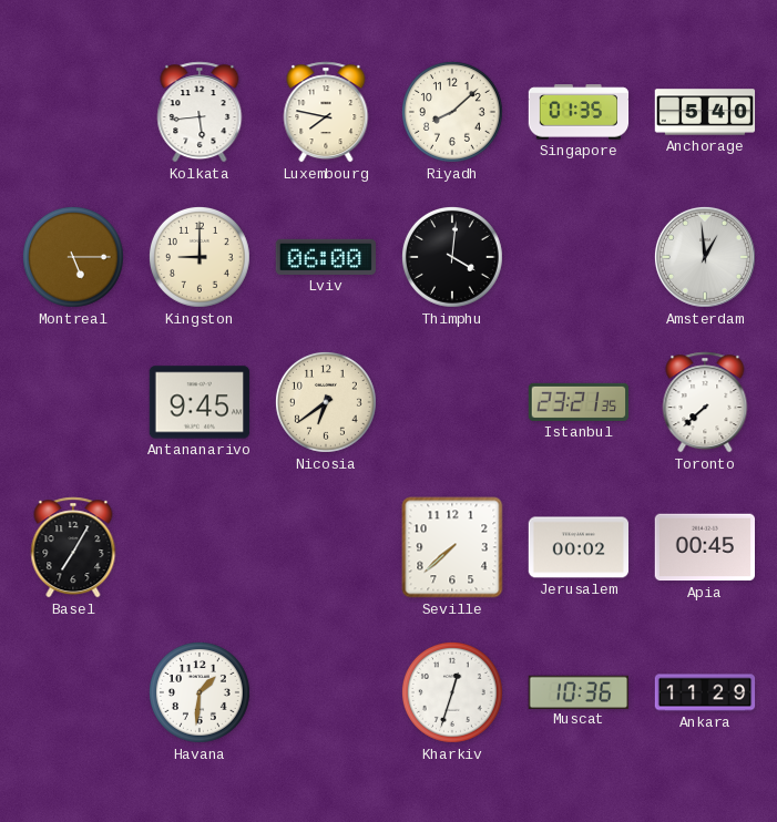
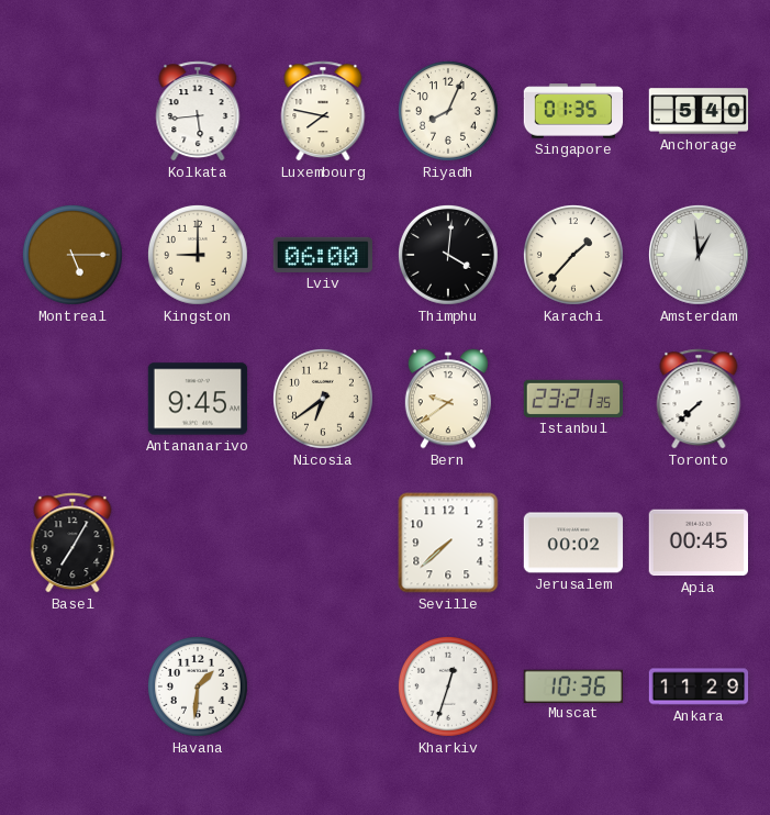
Riyadh: 8:08 -> 8:04
Karachi: none -> 1:37
Bern: none -> 9:39
